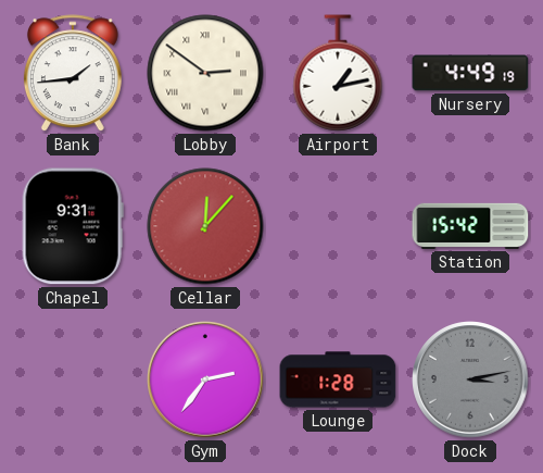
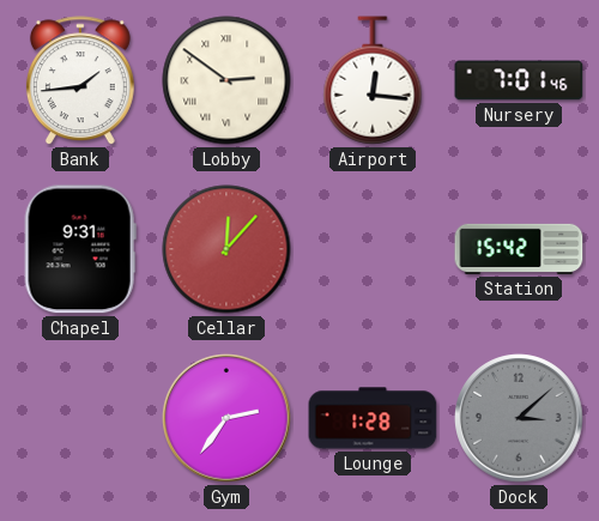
Airport: 1:13 -> 12:16
Nursery: 4:49 -> 7:01
Dock: 3:13 -> 3:08
